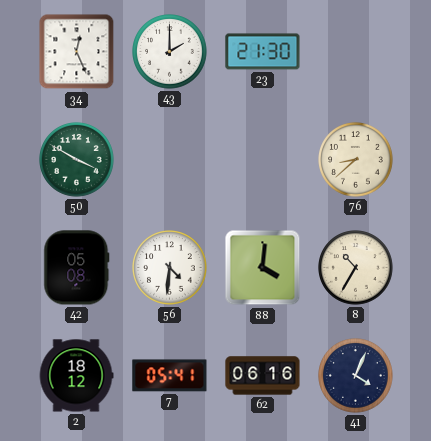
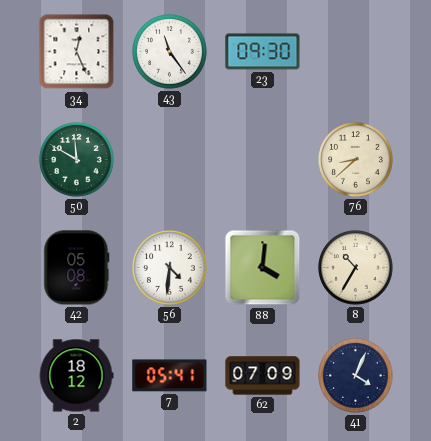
43: 2:00 -> 11:24
23: 21:30 -> 09:30
50: 3:50 -> 11:50
62: 06:16 -> 07:09
